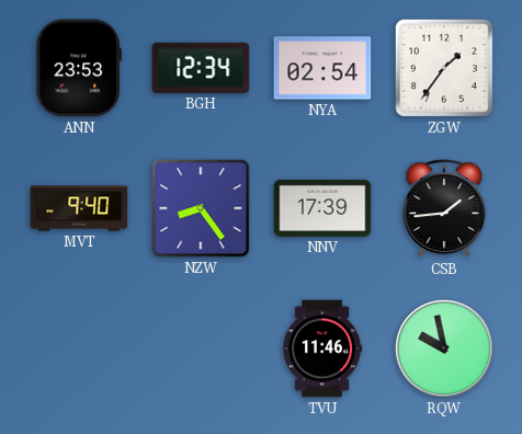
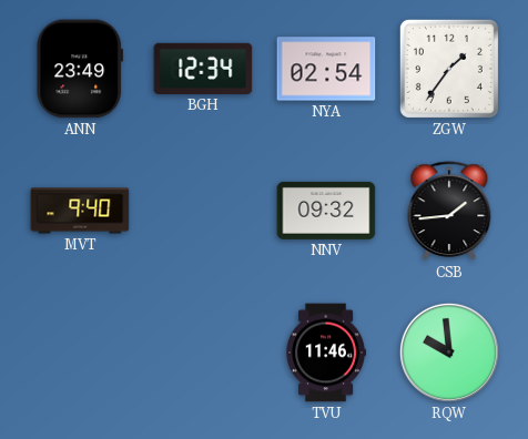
ANN: 23:53 -> 23:49
NZW: 8:24 -> none
NNV: 17:39 -> 09:32
RQW: 9:58 -> 9:59
